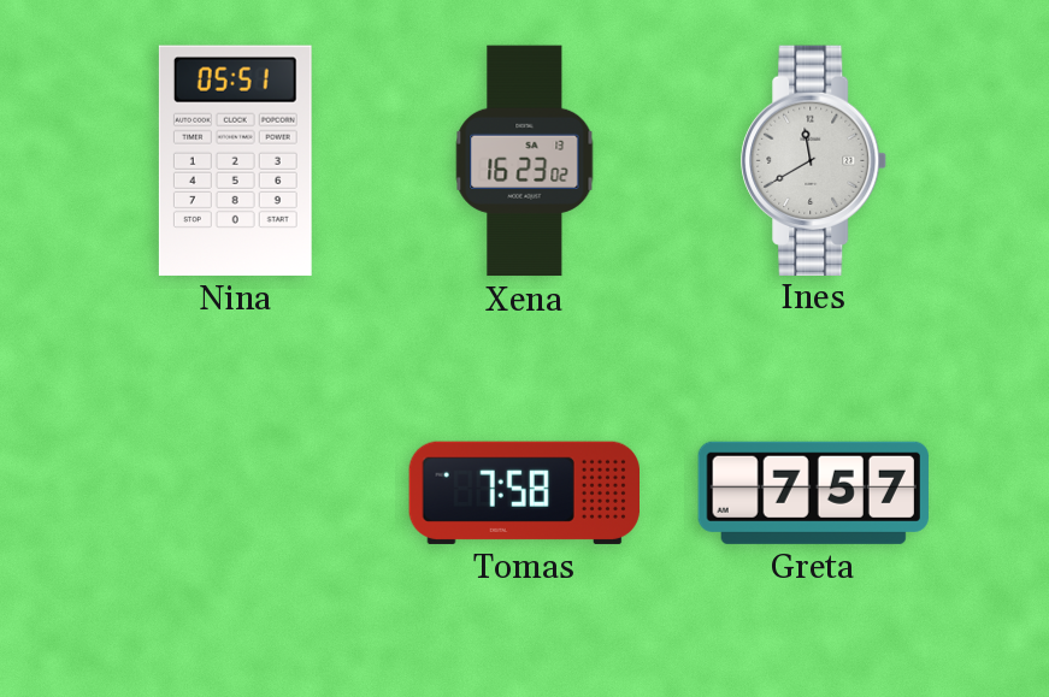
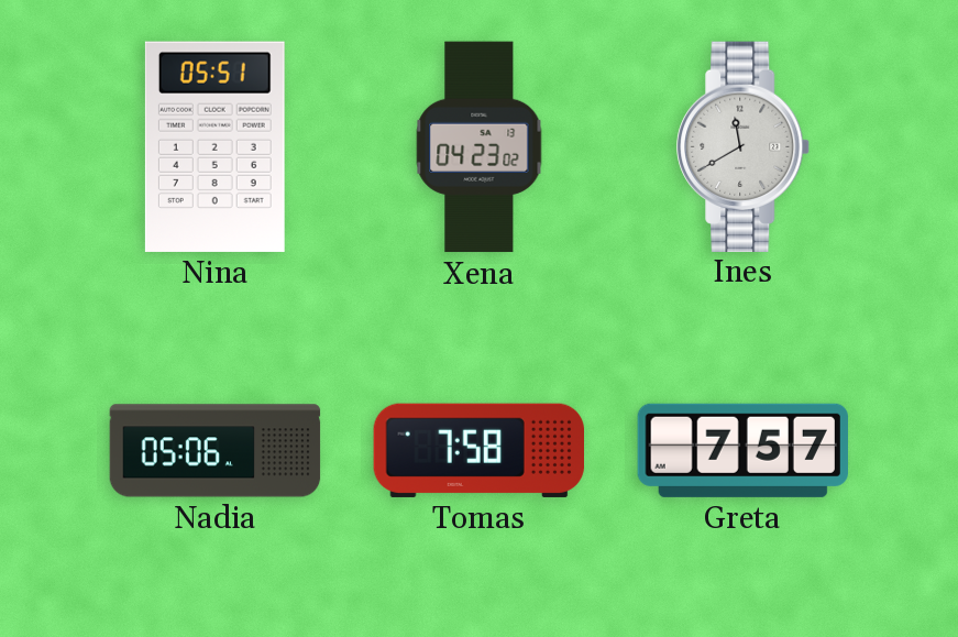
Xena: 16:23 -> 04:23
Nadia: none -> 05:06
